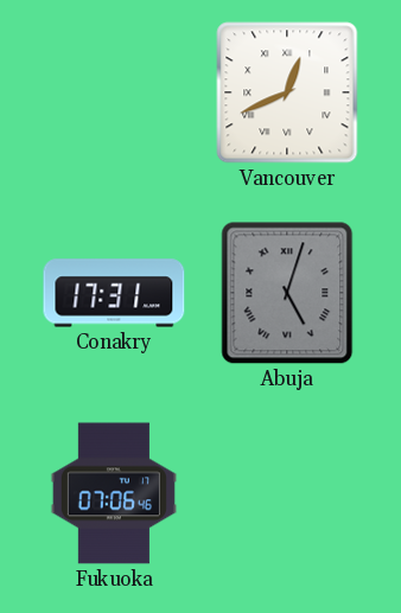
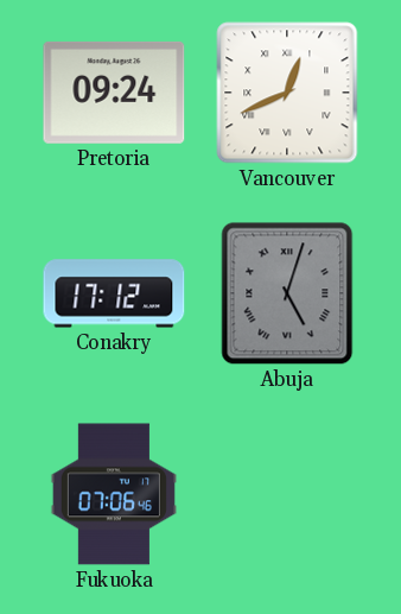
Pretoria: none -> 09:24
Conakry: 17:31 -> 17:12
